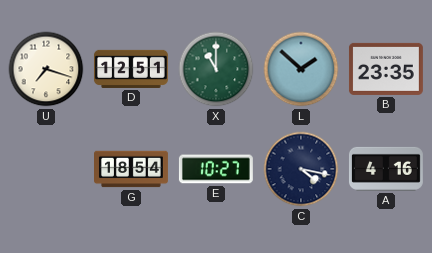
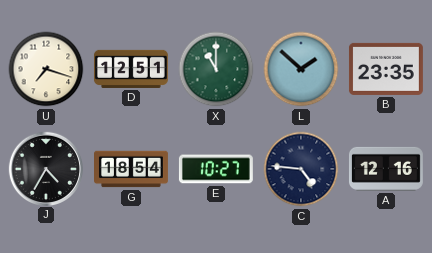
J: none -> 4:35
C: 4:17 -> 4:46
A: 4:16 -> 12:16
